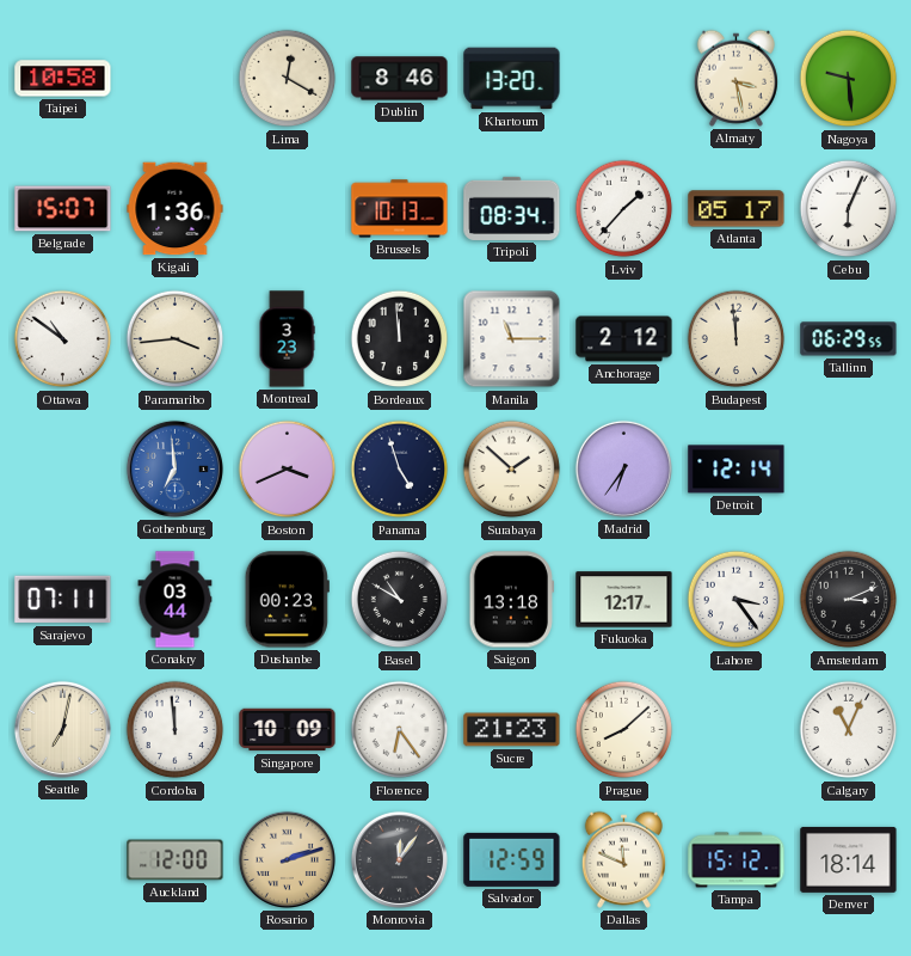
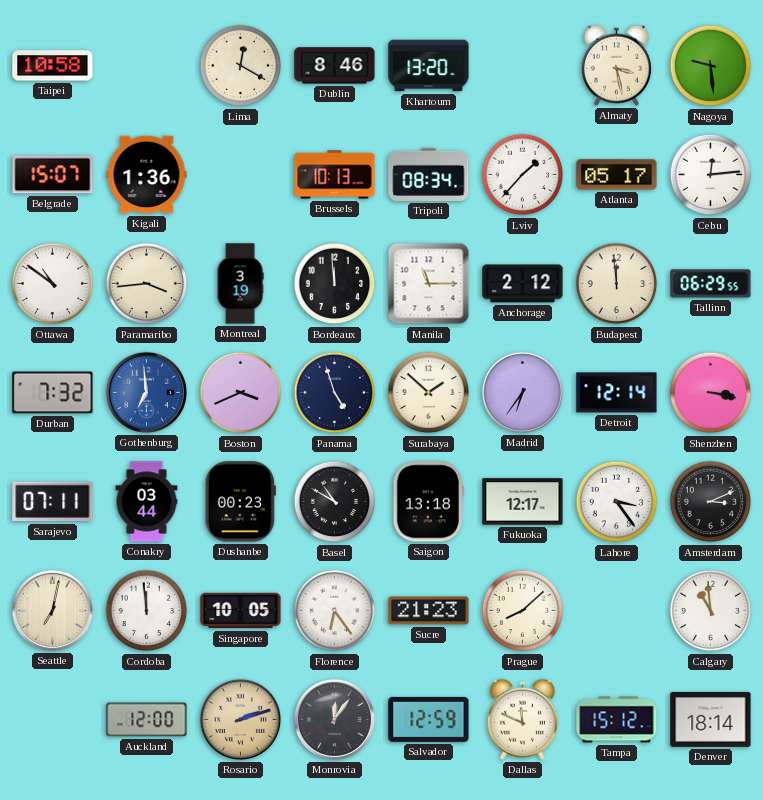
Cebu: 6:04 -> 12:14
Montreal: 3:23 -> 3:19
Durban: none -> 7:32
Shenzhen: none -> 3:17
Singapore: 10:09 -> 10:05
Calgary: 11:04 -> 10:59
